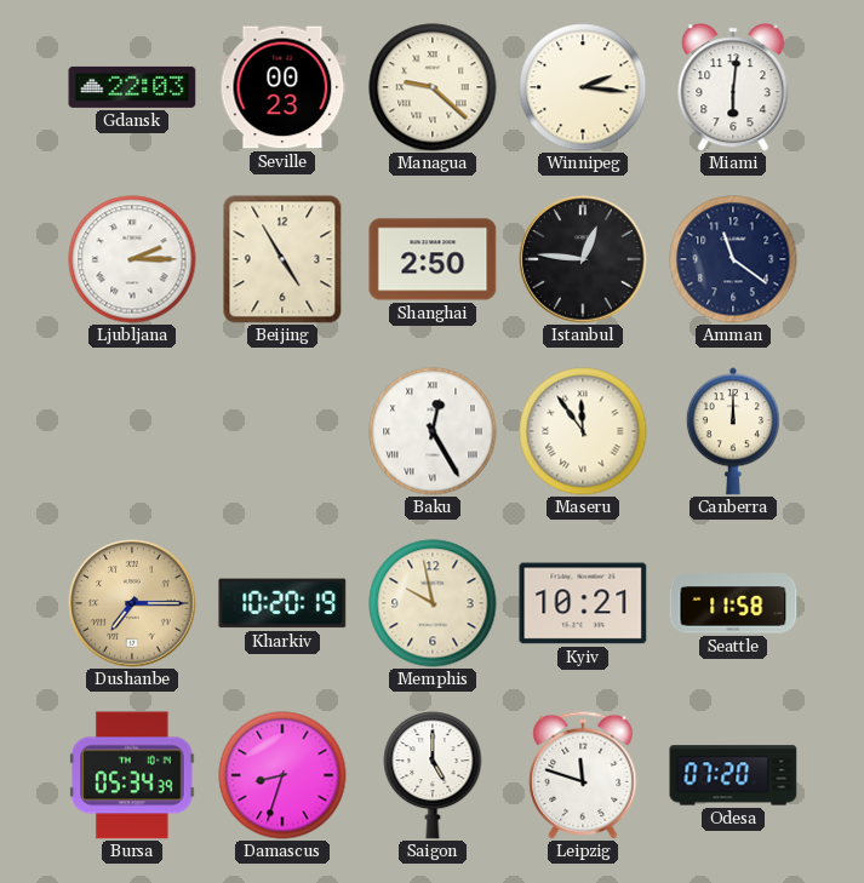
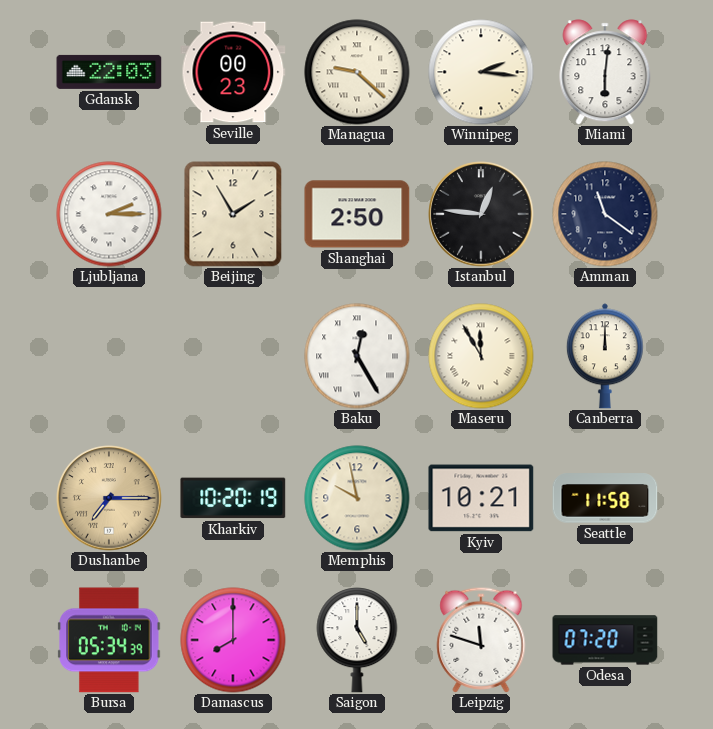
Beijing: 4:55 -> 1:55
Maseru: 11:54 -> 11:55
Damascus: 8:33 -> 8:00
